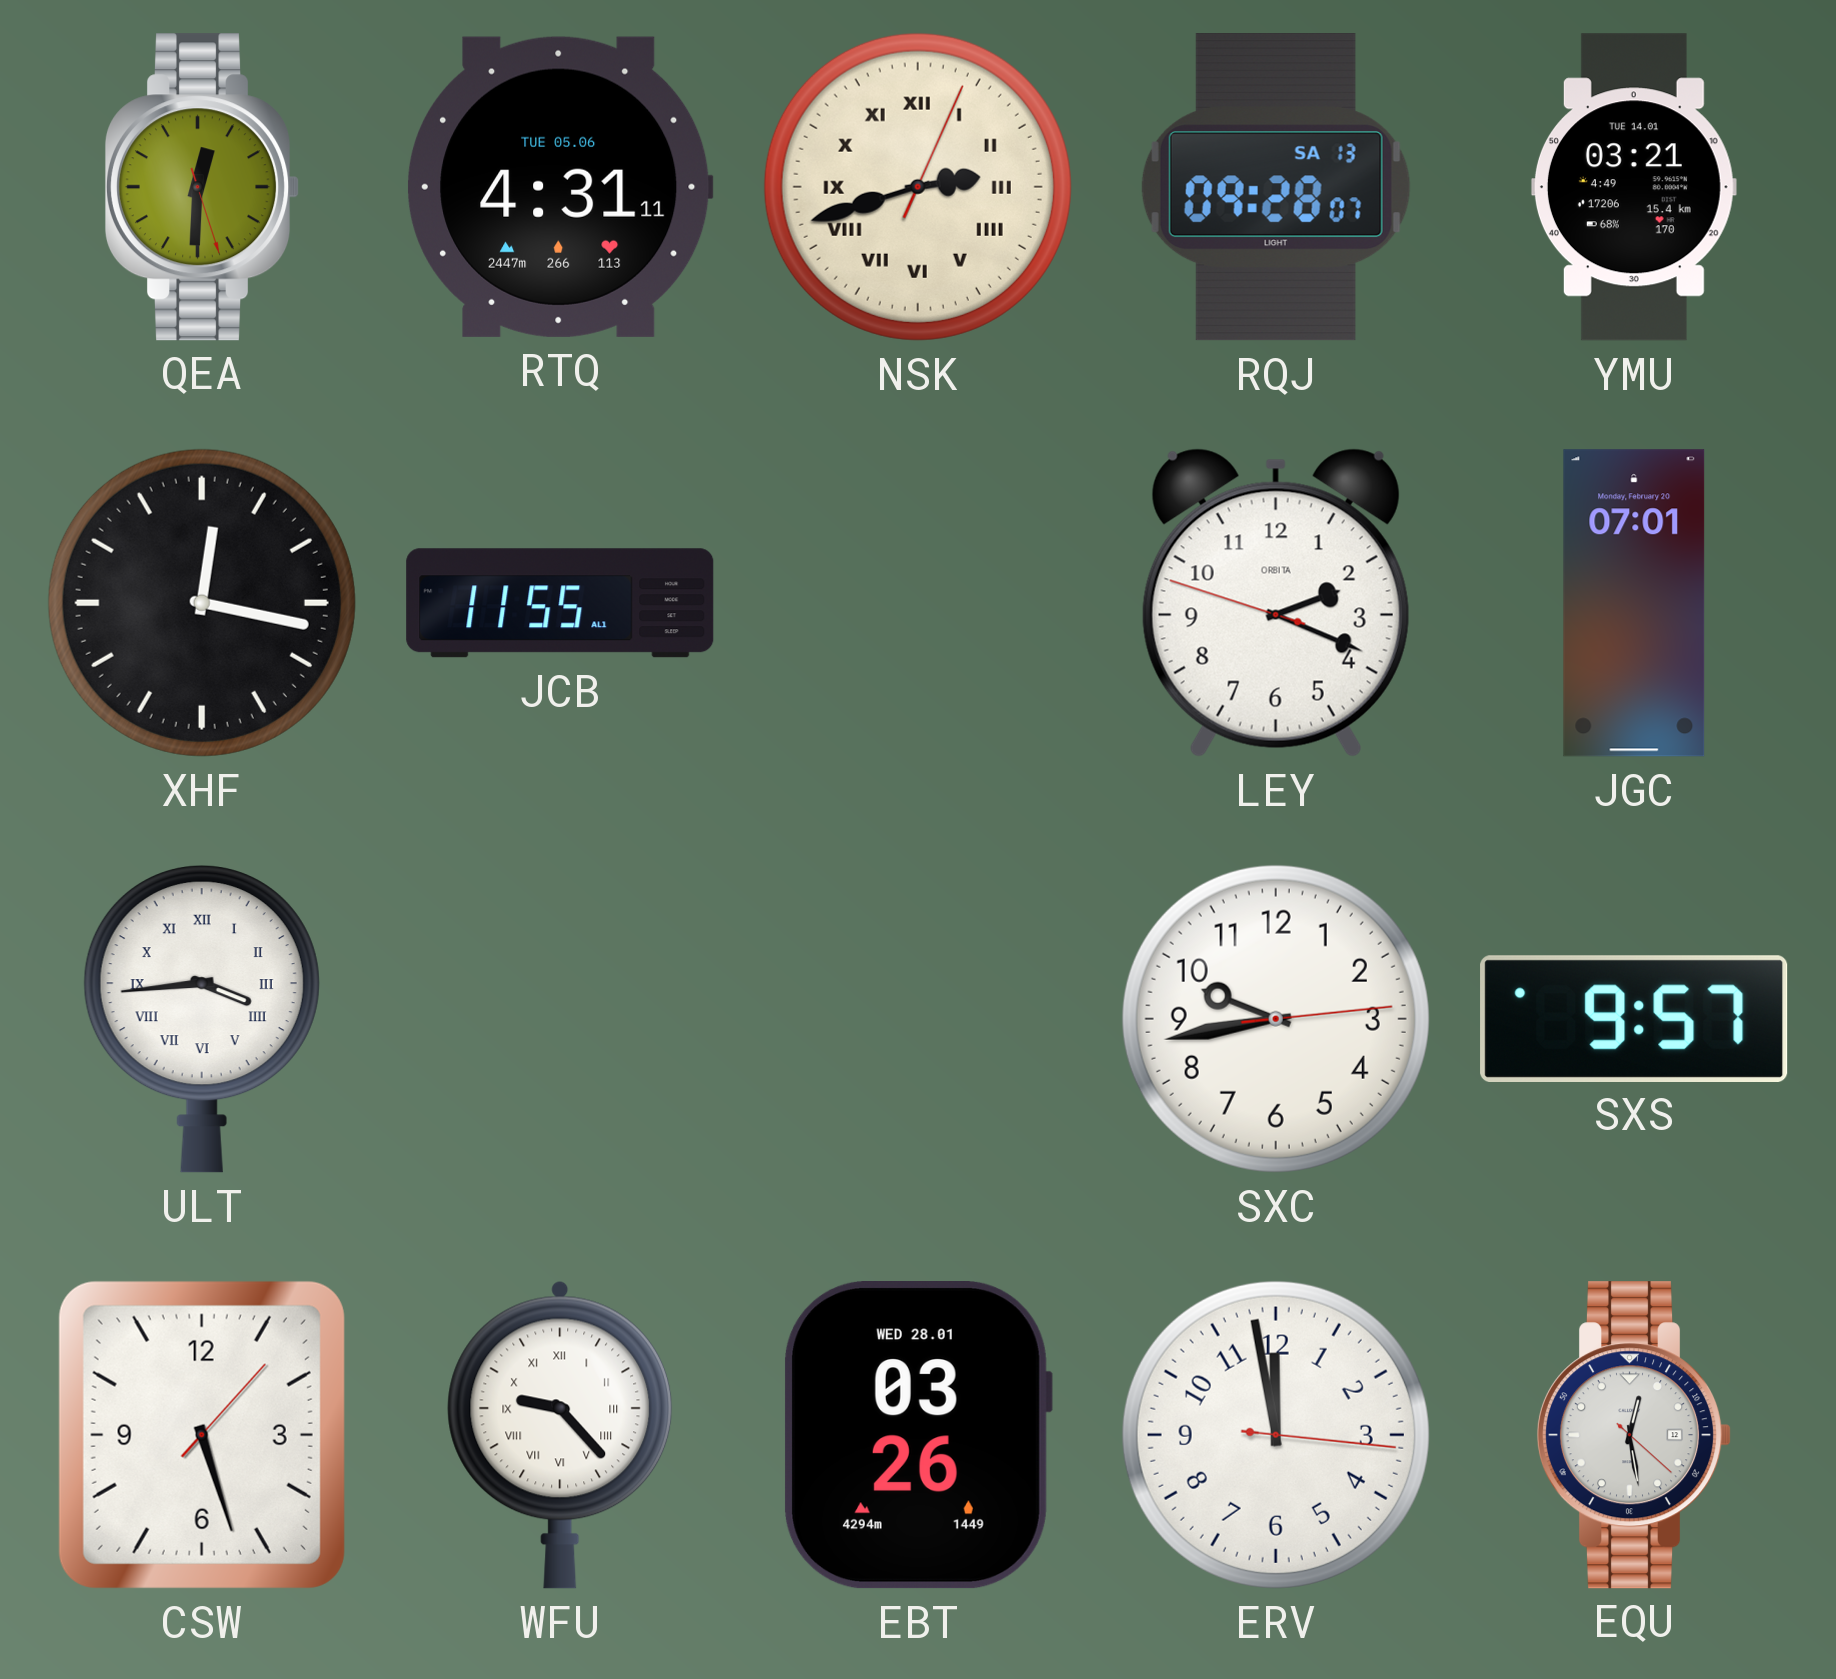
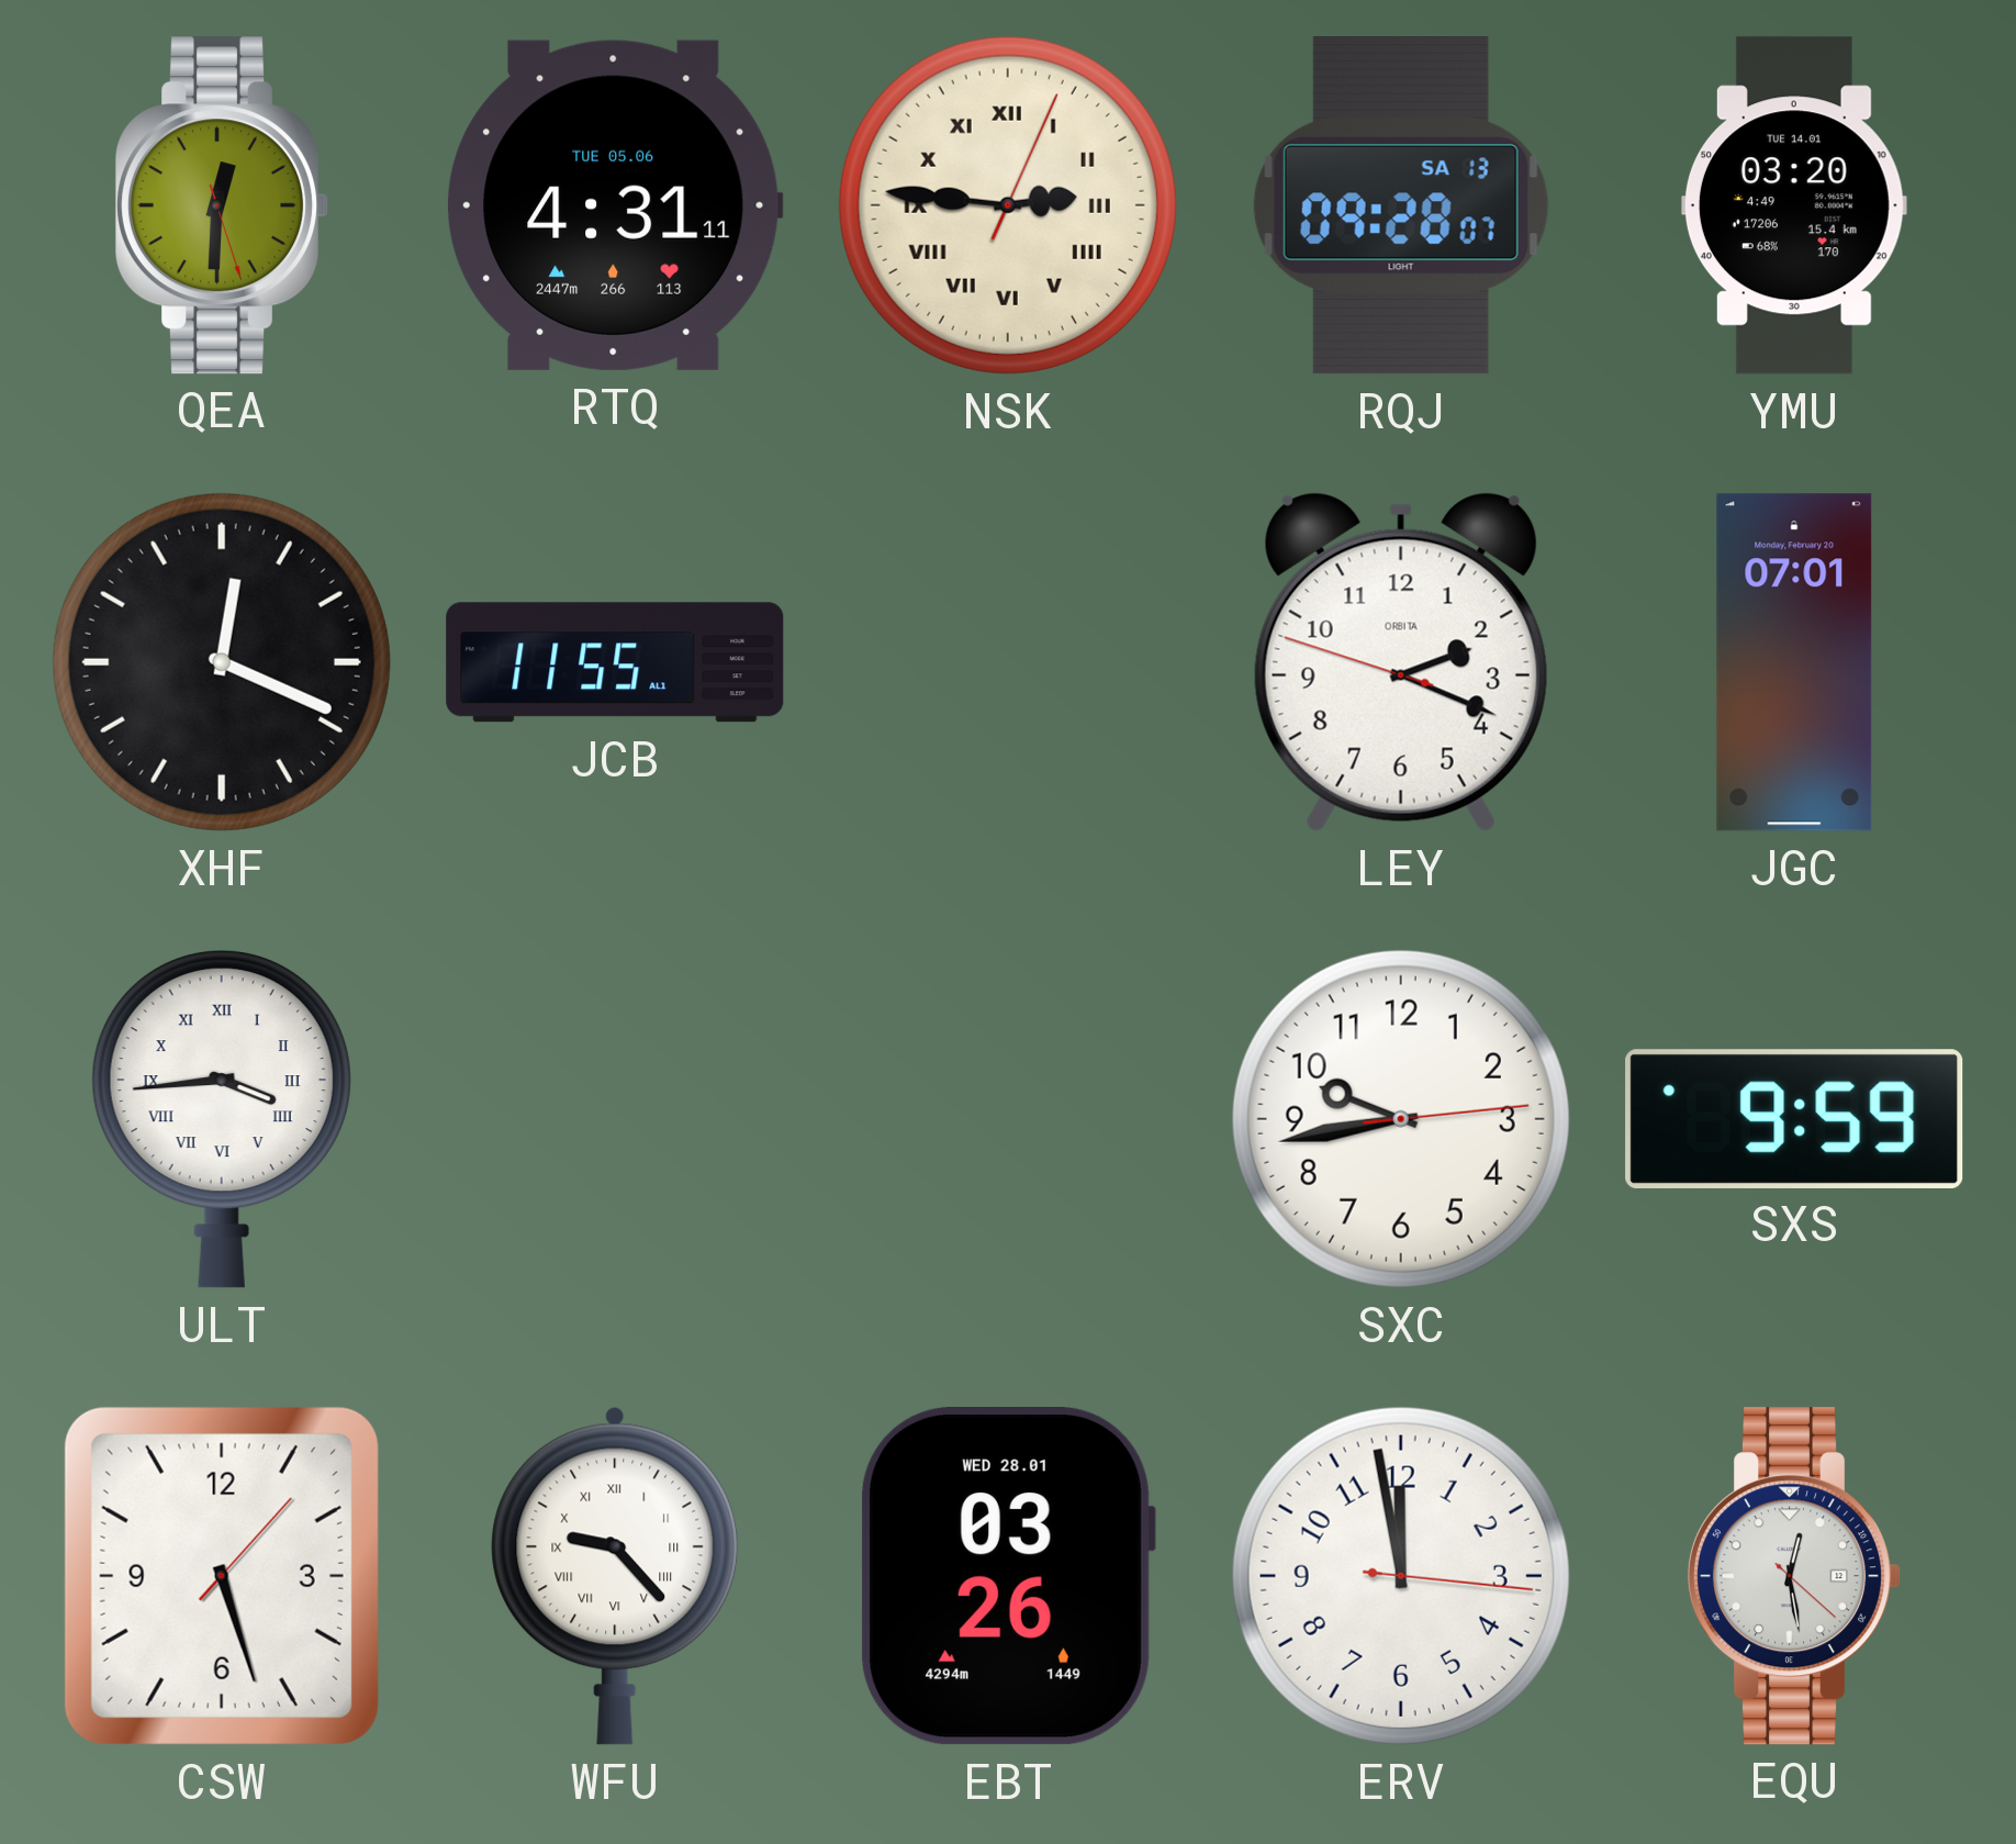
NSK: 2:42 -> 2:46
YMU: 03:21 -> 03:20
XHF: 12:17 -> 12:19
SXS: 9:57 -> 9:59
